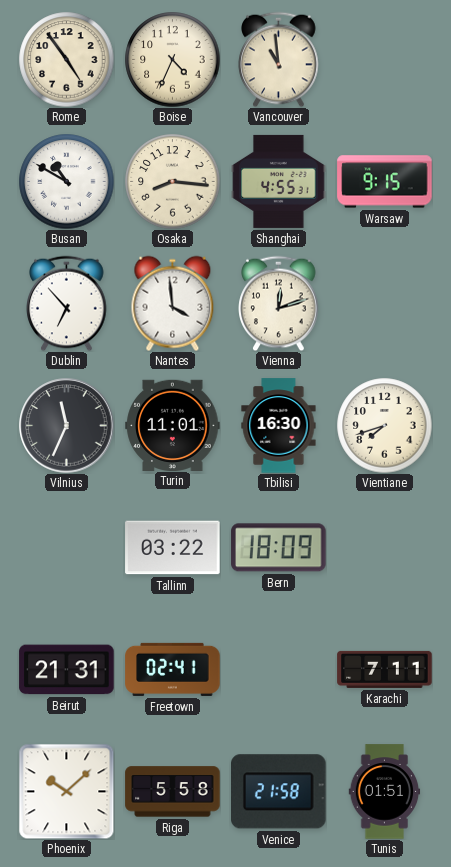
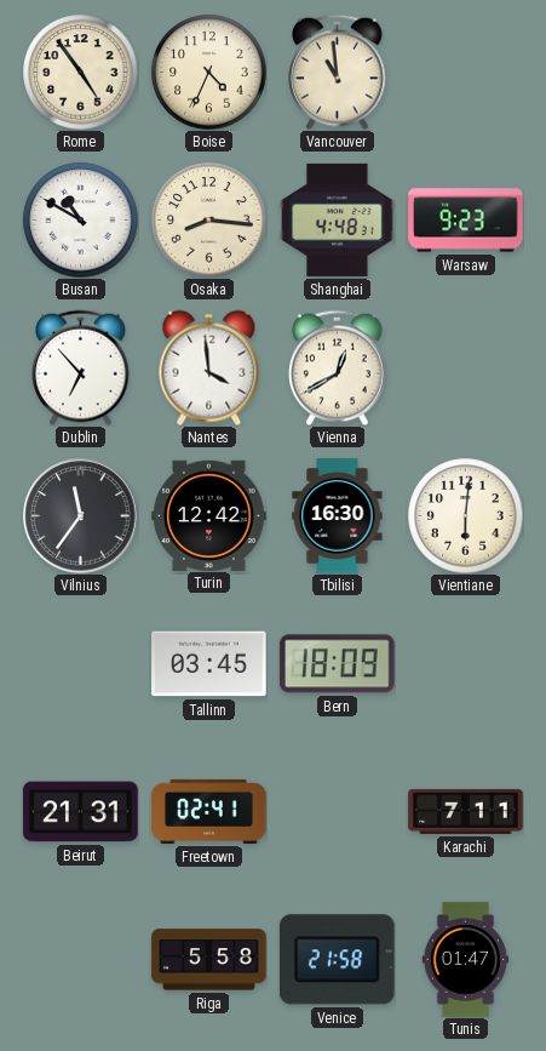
Shanghai: 4:55 -> 4:48
Warsaw: 9:15 -> 9:23
Vienna: 12:12 -> 12:40
Vilnius: 11:34 -> 11:36
Turin: 11:01 -> 12:42
Vientiane: 7:42 -> 6:01
Tallinn: 03:22 -> 03:45
Phoenix: 10:08 -> none
Tunis: 01:51 -> 01:47
